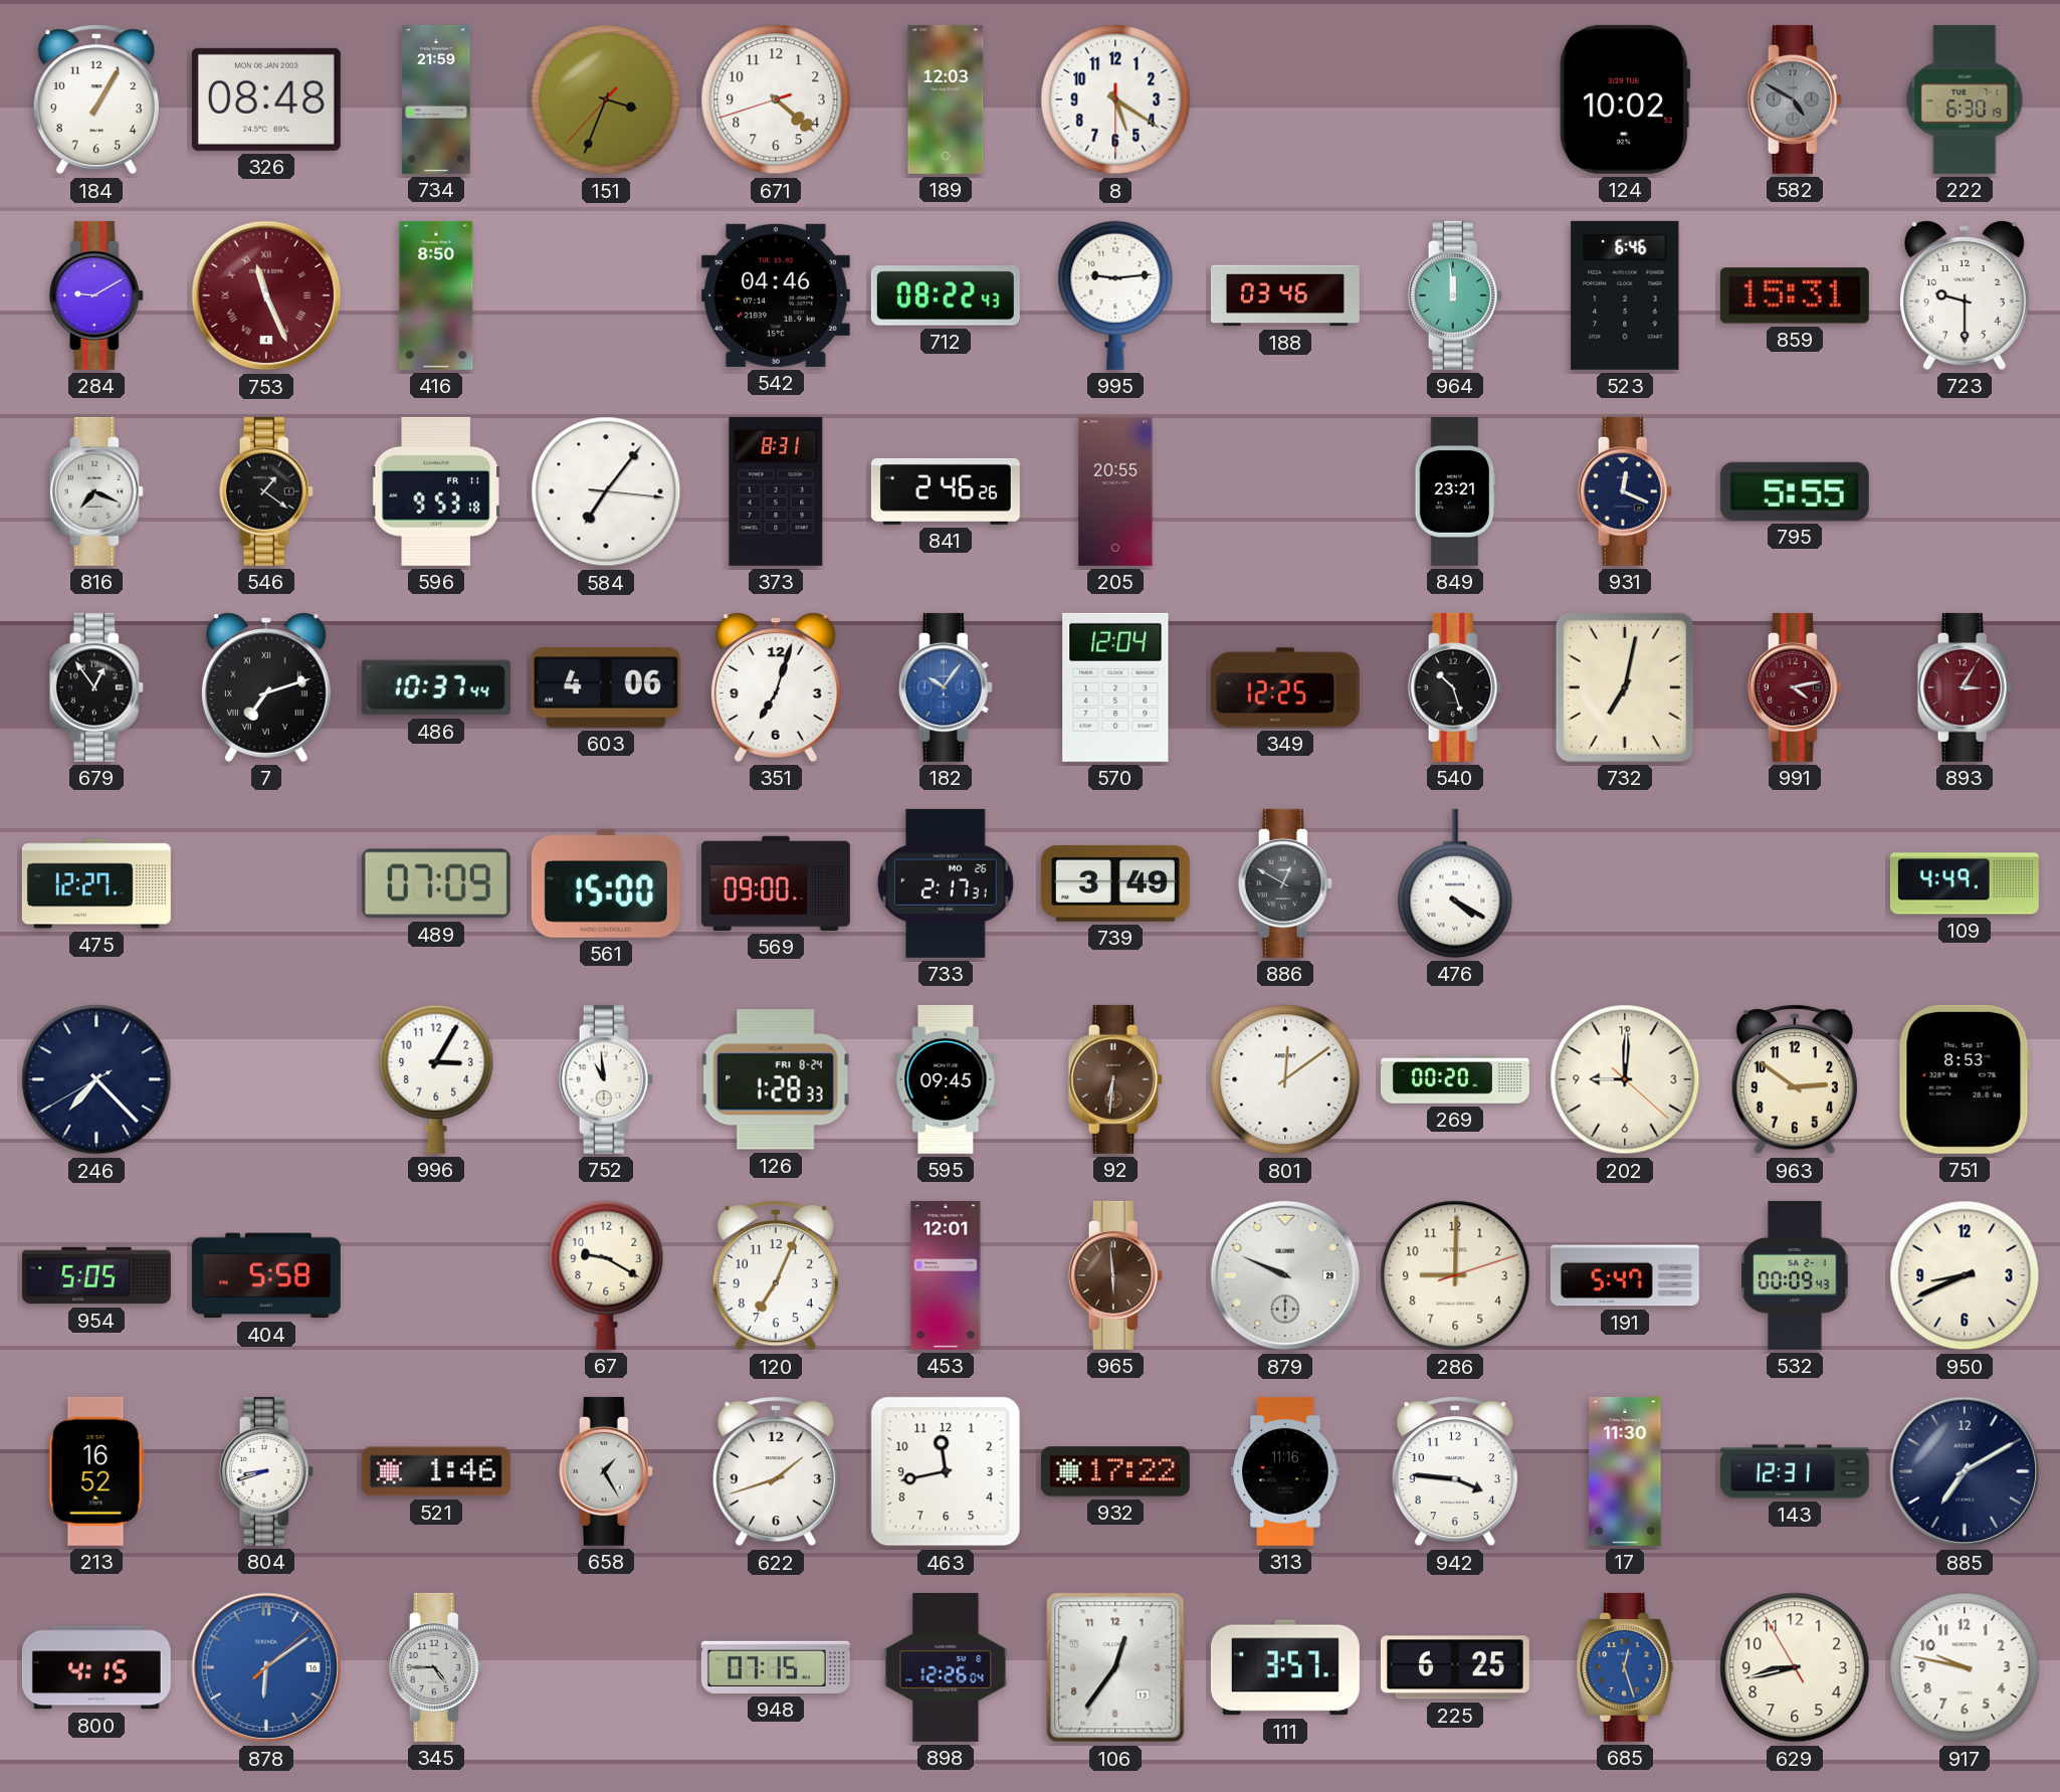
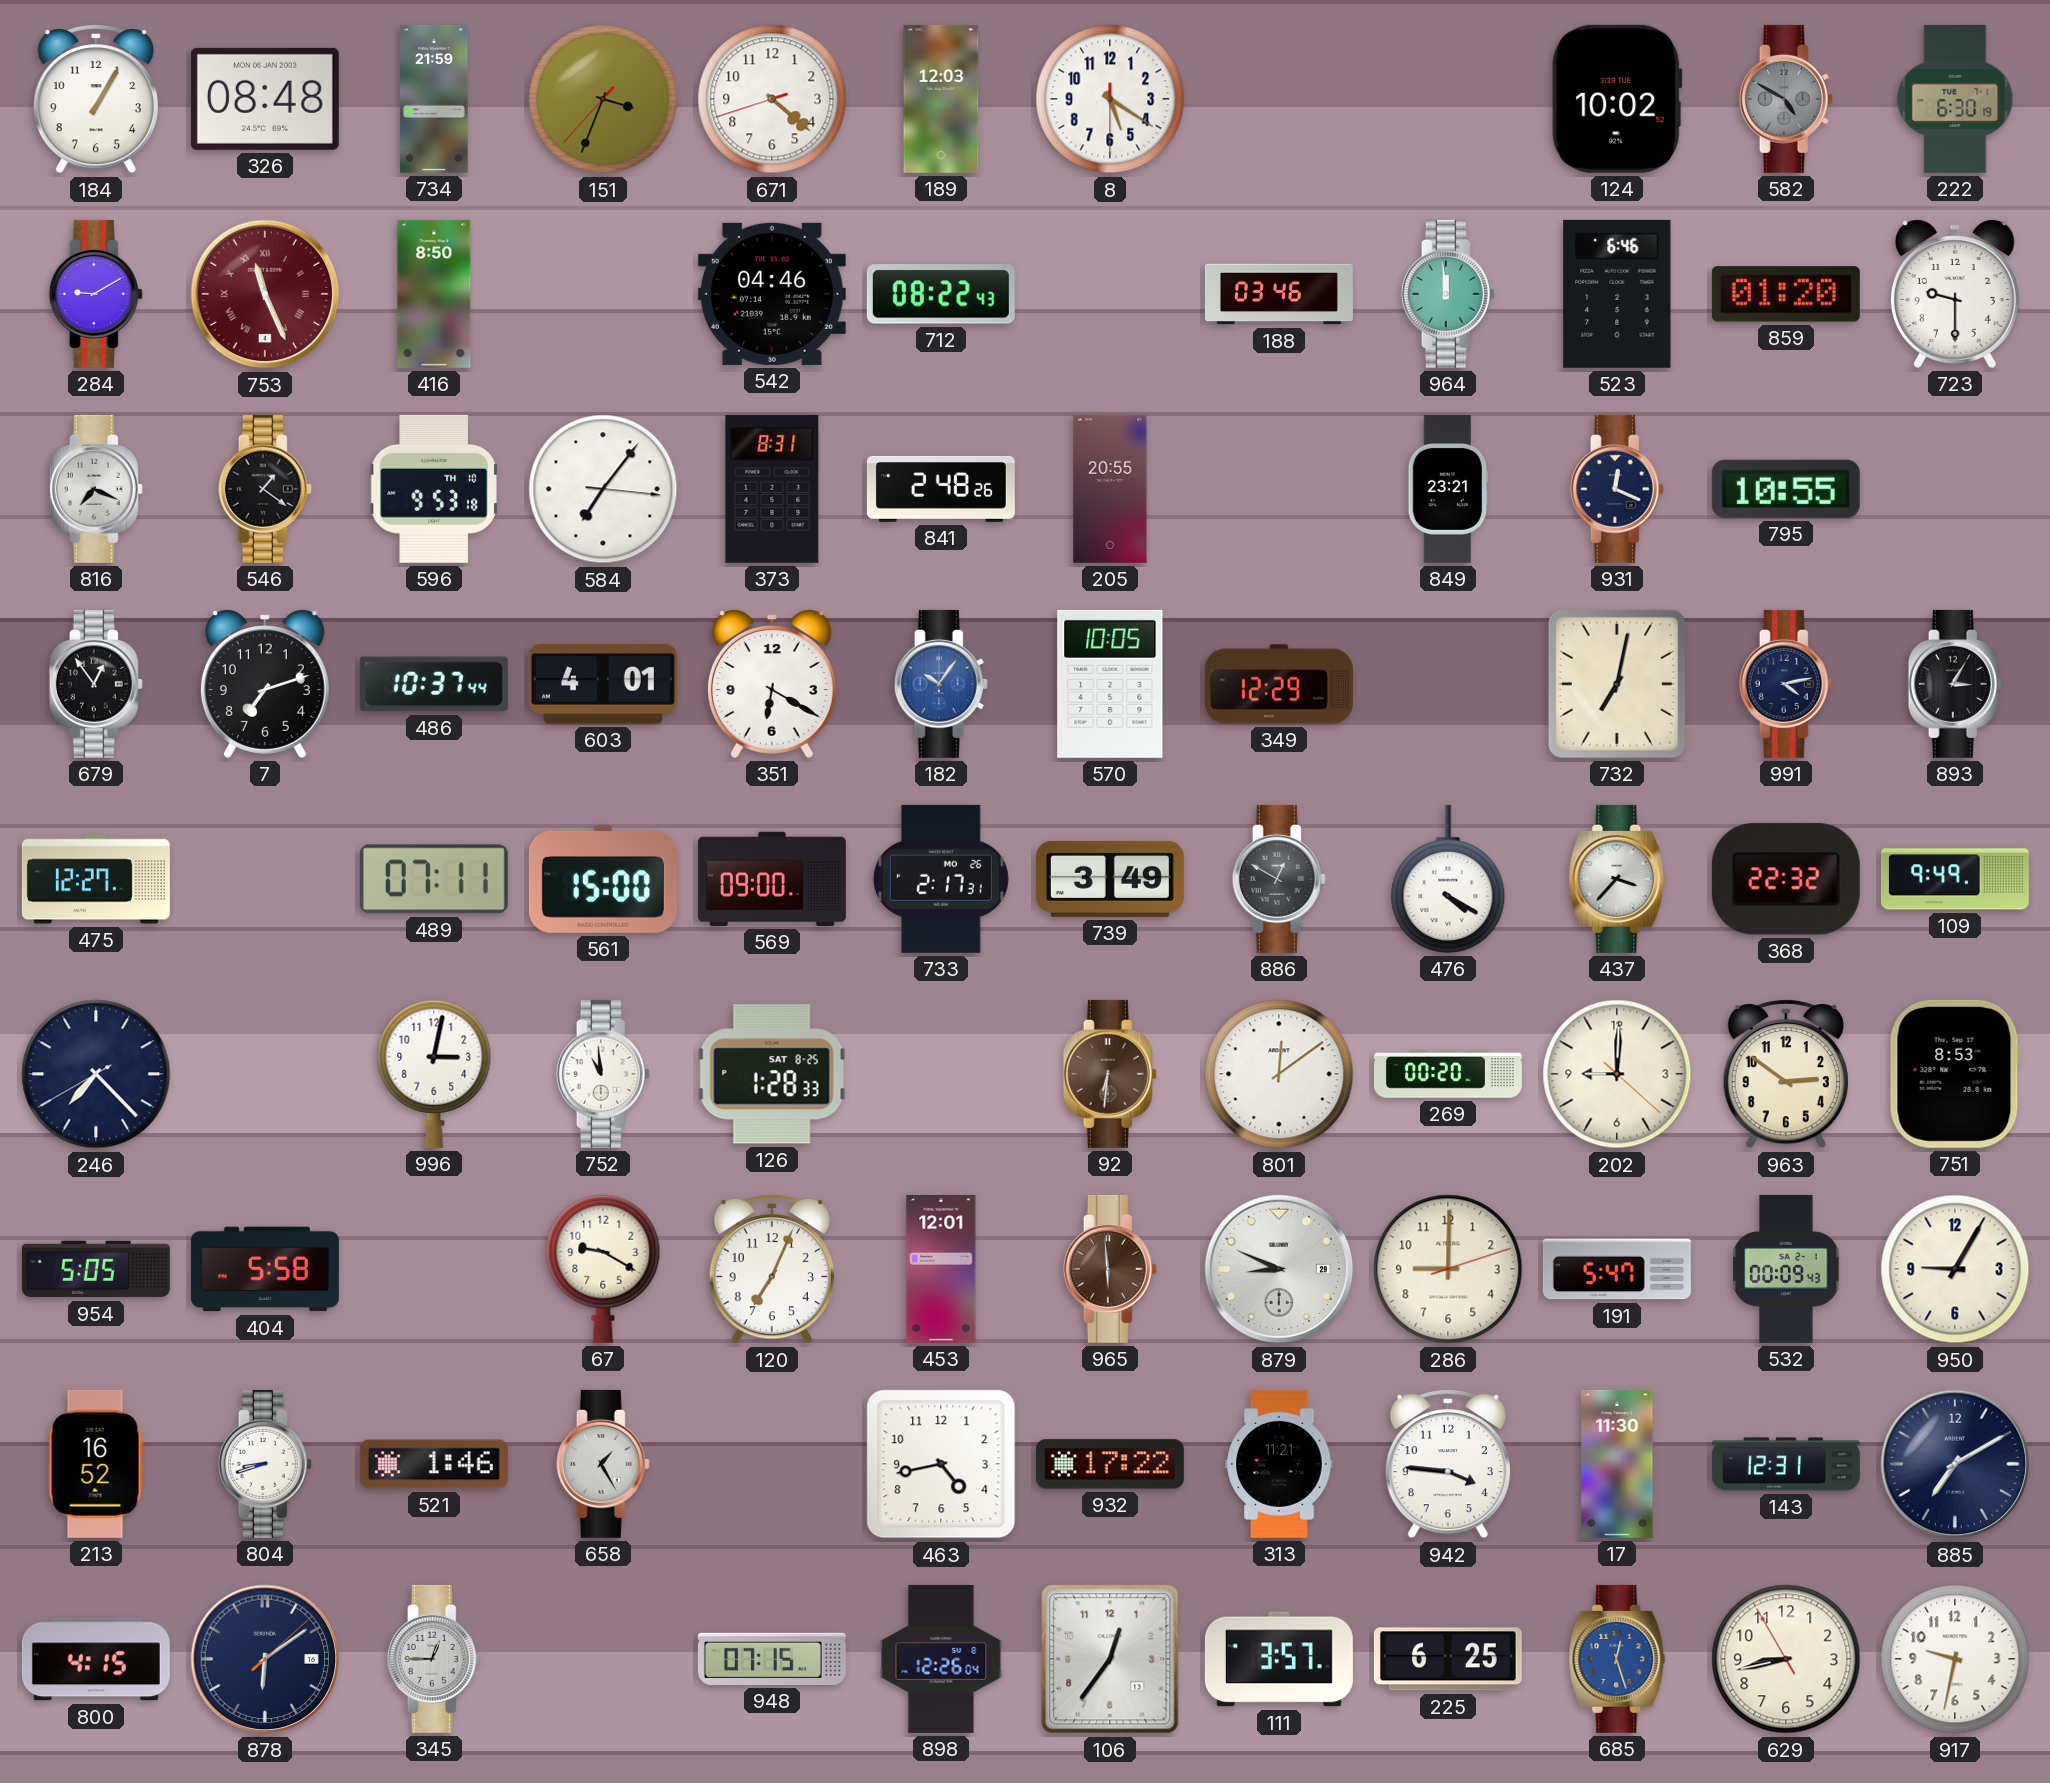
995: 9:14 -> none
859: 15:31 -> 01:20
596 date: FR 11 -> TH 10
841: 2:46 -> 2:48
795: 5:55 -> 10:55
7 numerals: Roman -> Arabic
603: 4:06 -> 4:01
351: 7:03 -> 6:20
570: 12:04 -> 10:05
349: 12:25 -> 12:29
540: 10:27 -> none
991 dial: burgundy -> navy
893 dial: burgundy -> black
489: 07:09 -> 07:11
437: none -> 3:37
368: none -> 22:32
109: 4:49 -> 9:49
996: 3:05 -> 3:02
126 date: FRI 8-24 -> SAT 8-25
595: 09:45 -> none
879: 9:49 -> 8:49
950: 8:41 -> 9:05
622: 1:42 -> none
463: 11:43 -> 4:43
313: 11:16 -> 11:21
878 dial: blue -> navy
345: 4:45 -> 12:45
917: 9:47 -> 9:32
